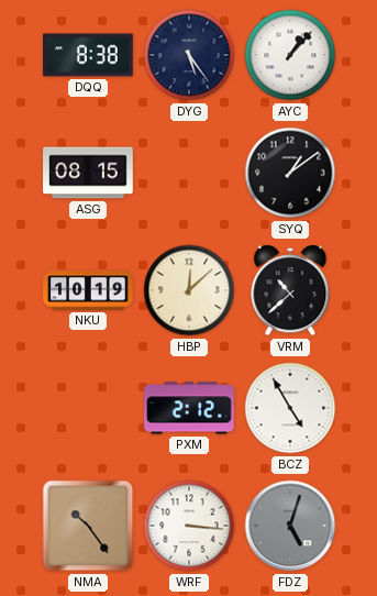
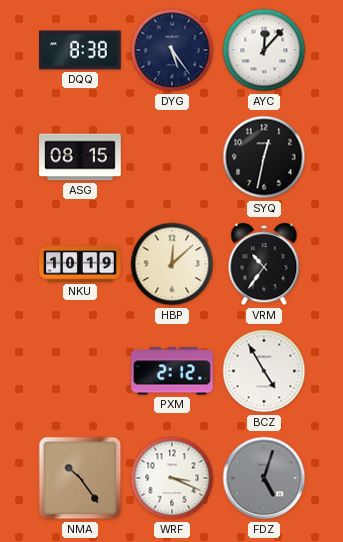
AYC: 1:07 -> 12:07
SYQ: 1:09 -> 12:32
VRM: 10:38 -> 10:36
WRF: 3:16 -> 3:19
